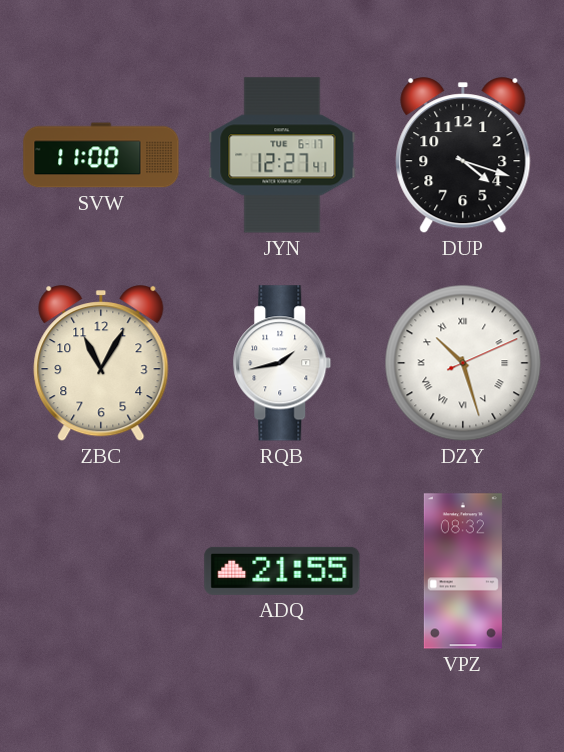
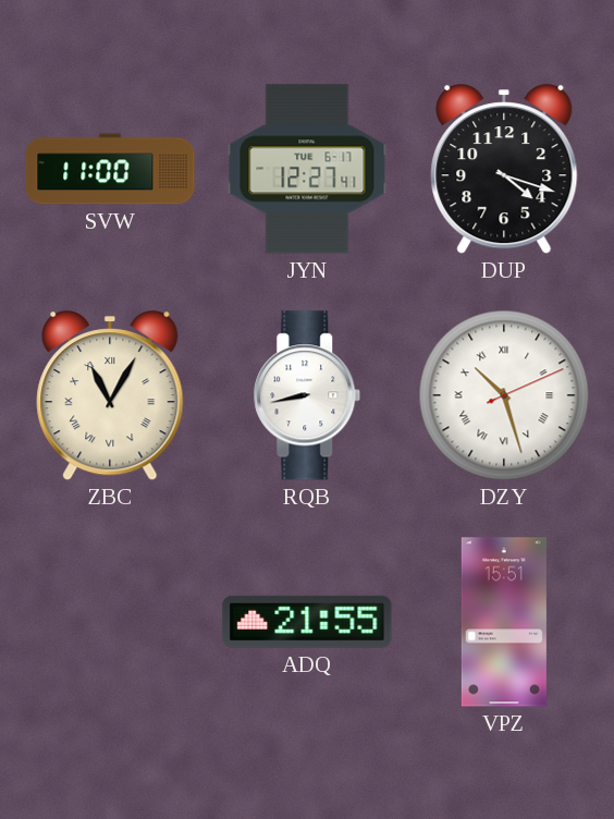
ZBC numerals: Arabic -> Roman
RQB: 1:43 -> 8:43
VPZ: 08:32 -> 15:51
